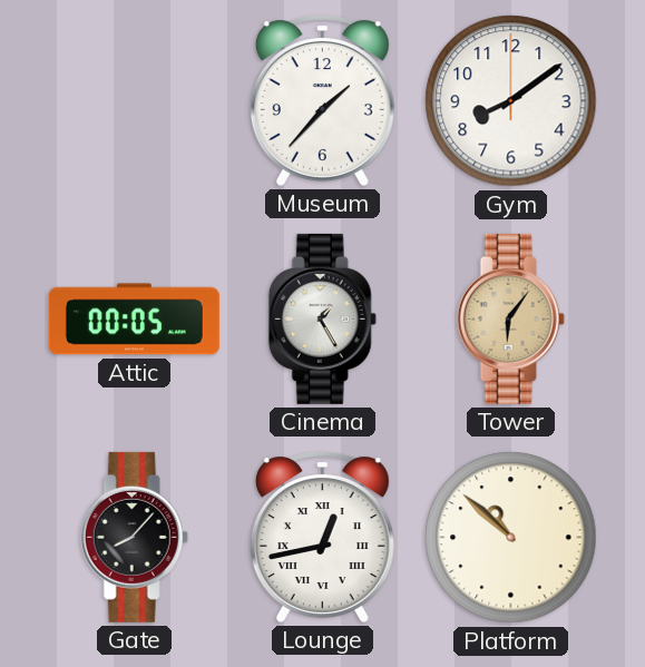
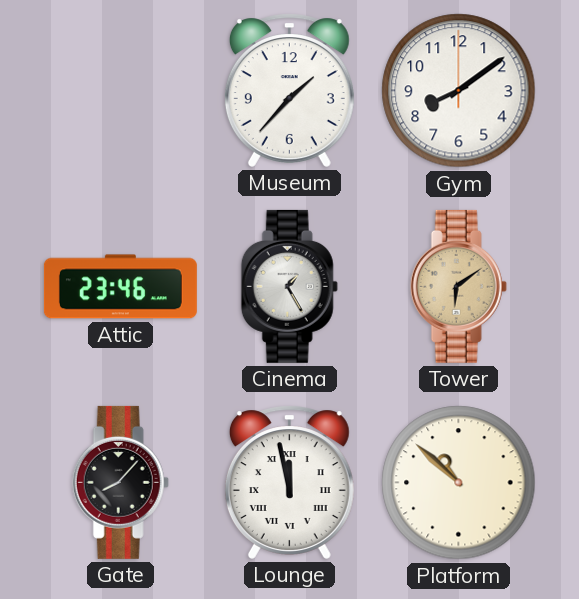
Attic: 00:05 -> 23:46
Tower: 6:06 -> 6:09
Lounge: 12:43 -> 11:58
